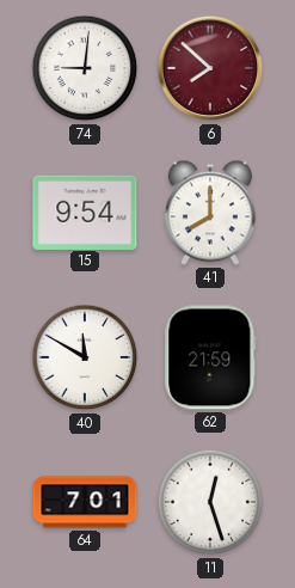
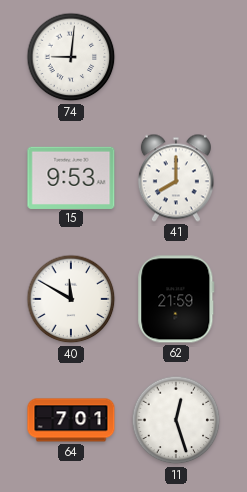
6: 7:52 -> none
15: 9:54 -> 9:53
